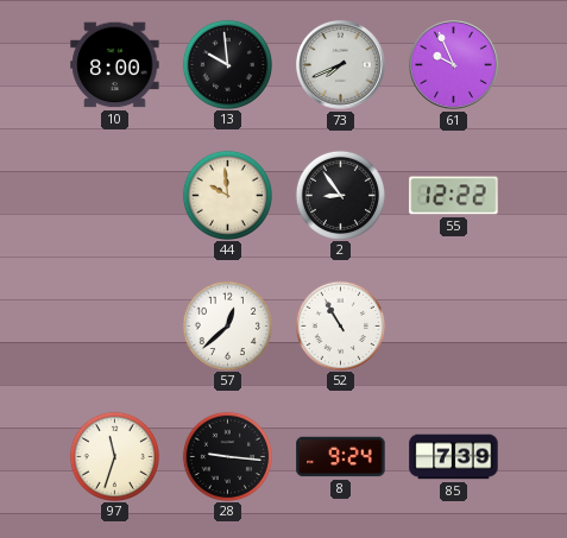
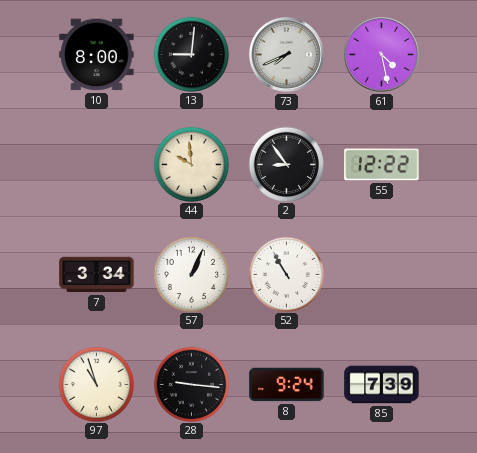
13: 9:59 -> 9:01
61: 9:56 -> 4:28
7: none -> 3:34
57: 12:38 -> 1:04
97: 11:33 -> 10:57
